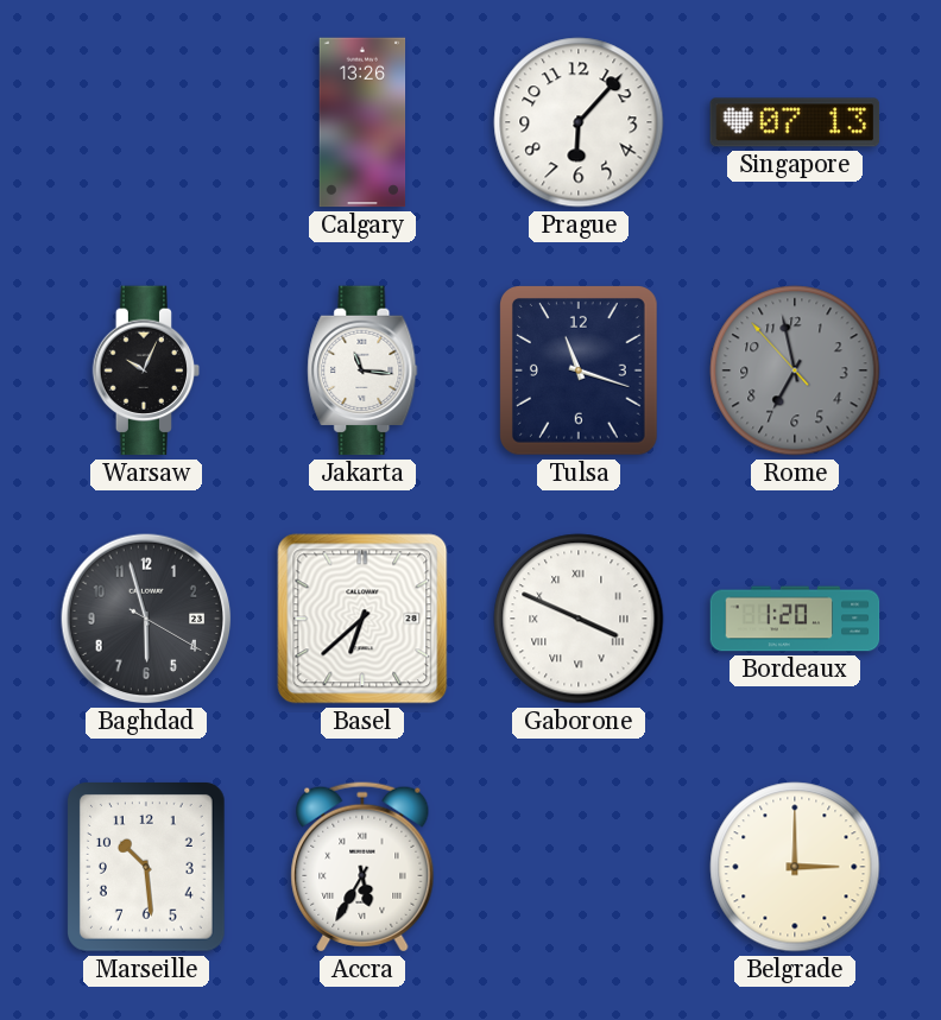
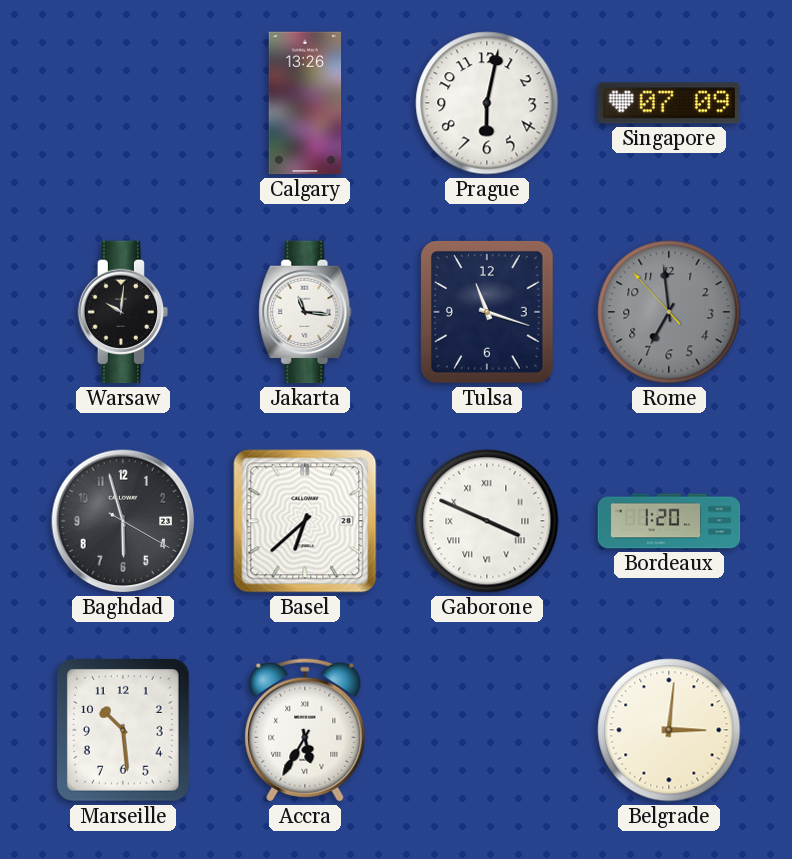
Prague: 6:07 -> 6:02
Singapore: 07:13 -> 07:09
Warsaw: 10:04 -> 10:01
Rome: 6:57 -> 6:58
Belgrade: 3:00 -> 3:01
